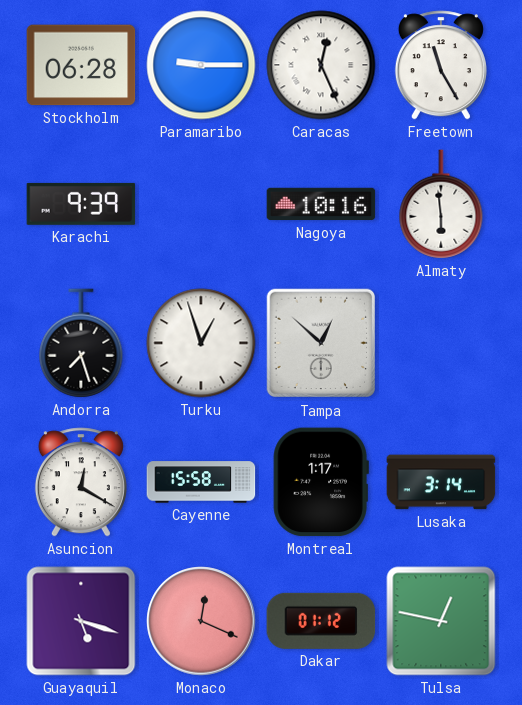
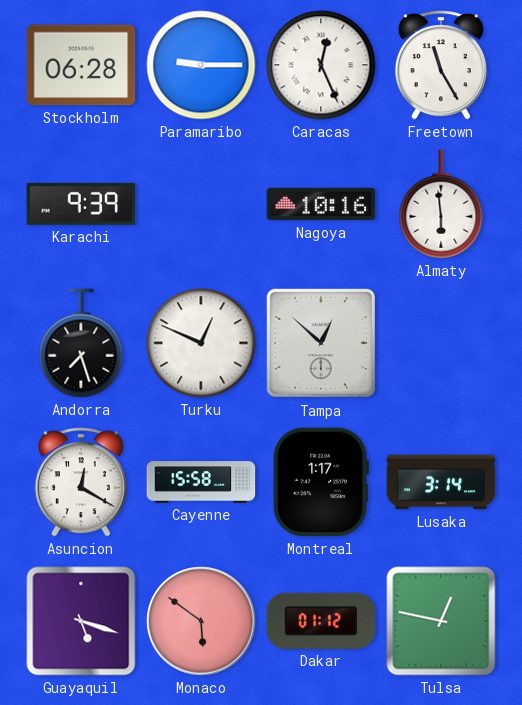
Turku: 12:57 -> 12:49
Monaco: 12:19 -> 5:51
